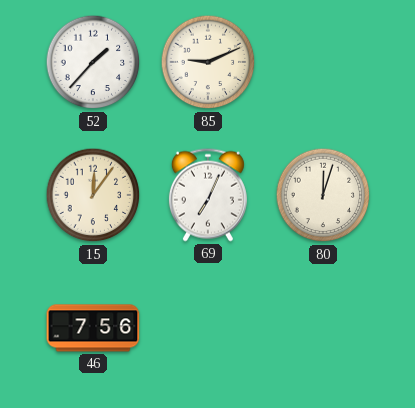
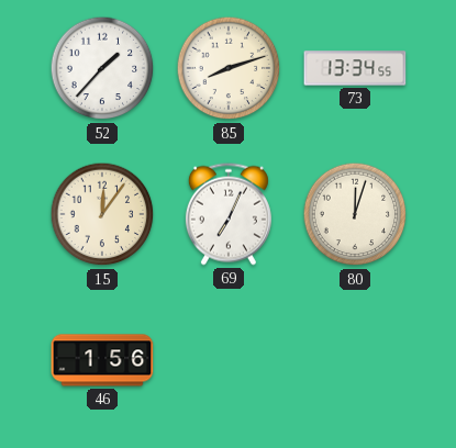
85: 9:11 -> 8:12
73: none -> 13:34
46: 7:56 -> 1:56
